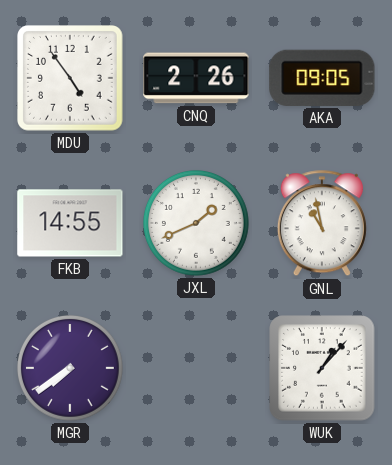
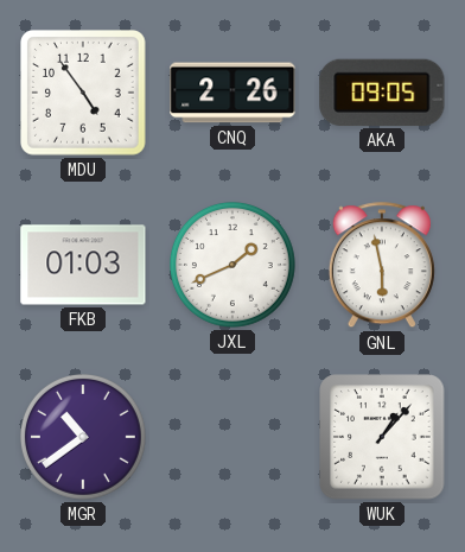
FKB: 14:55 -> 01:03
GNL: 10:58 -> 5:58
MGR: 7:39 -> 10:39
